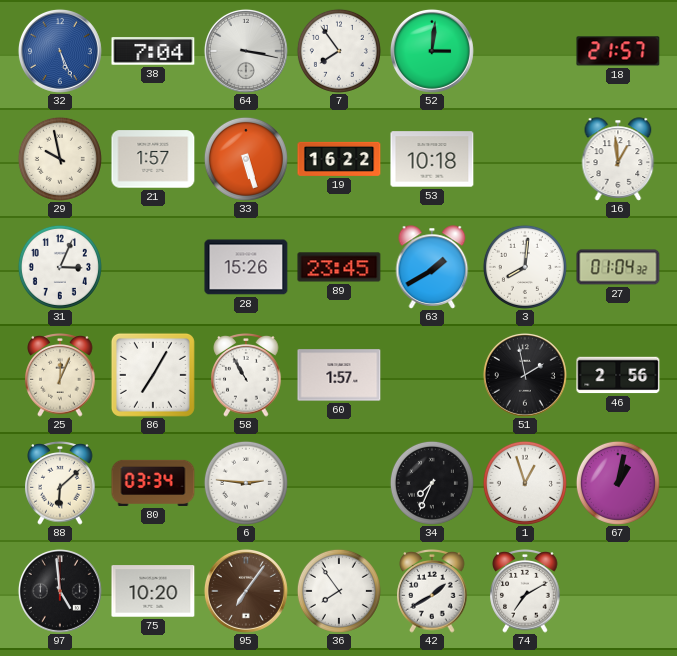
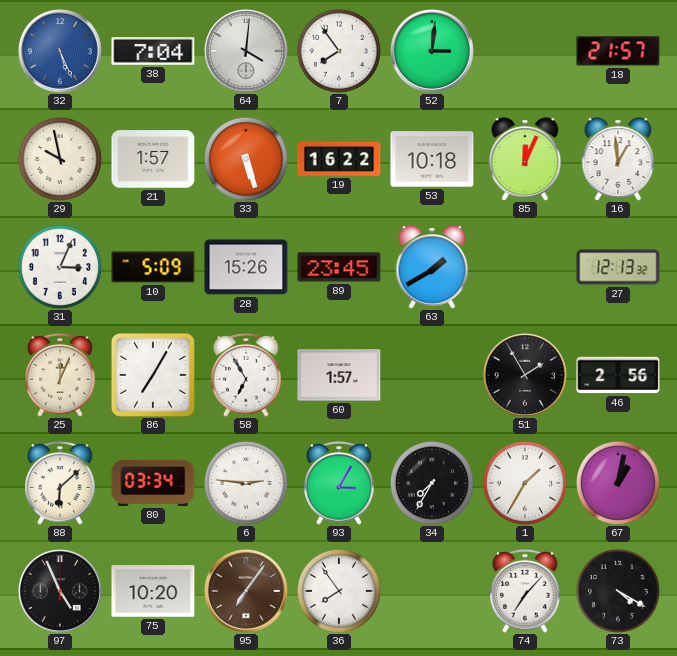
64: 3:17 -> 4:01
85: none -> 12:04
10: none -> 5:09
3: 8:01 -> none
27: 01:04 -> 12:13
58: 10:55 -> 6:55
51: 1:58 -> 1:55
93: none -> 3:05
34: 7:34 -> 7:35
1: 12:57 -> 1:35
97: 4:59 -> 4:56
42: 1:40 -> none
74: 7:10 -> 7:07
73: none -> 4:20
